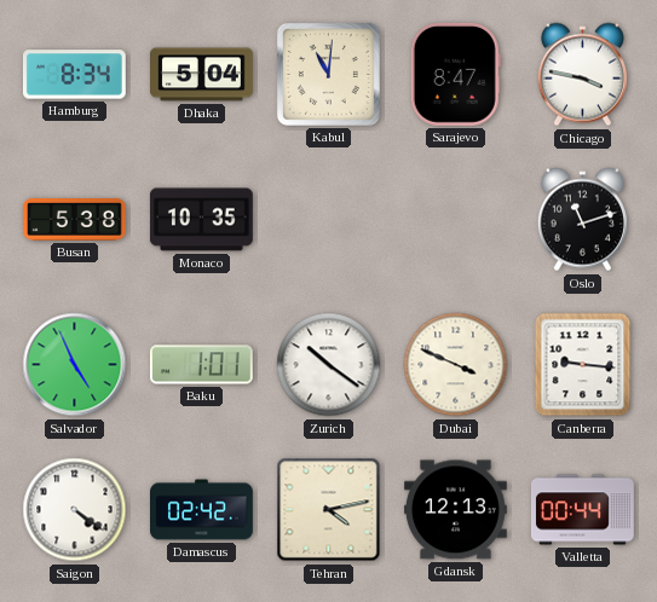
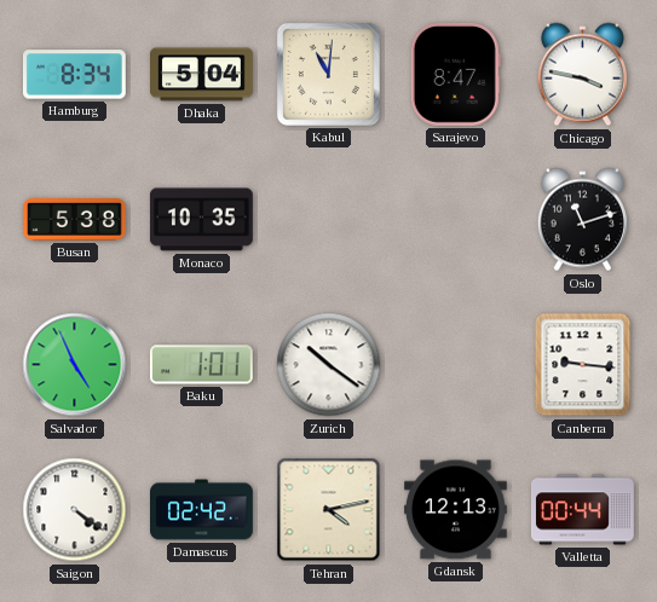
Dubai: 3:49 -> none
